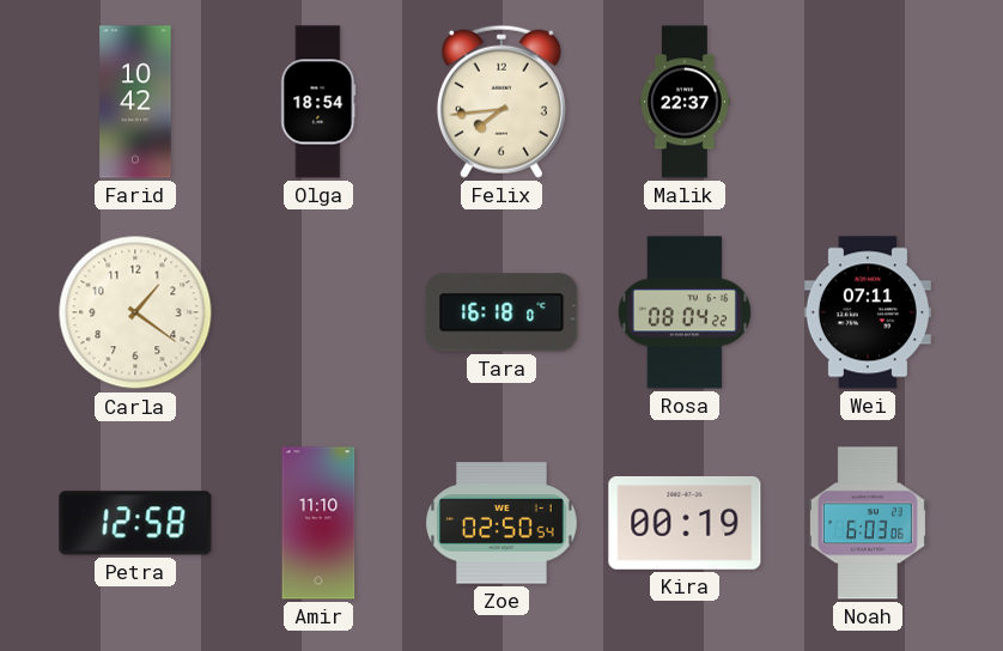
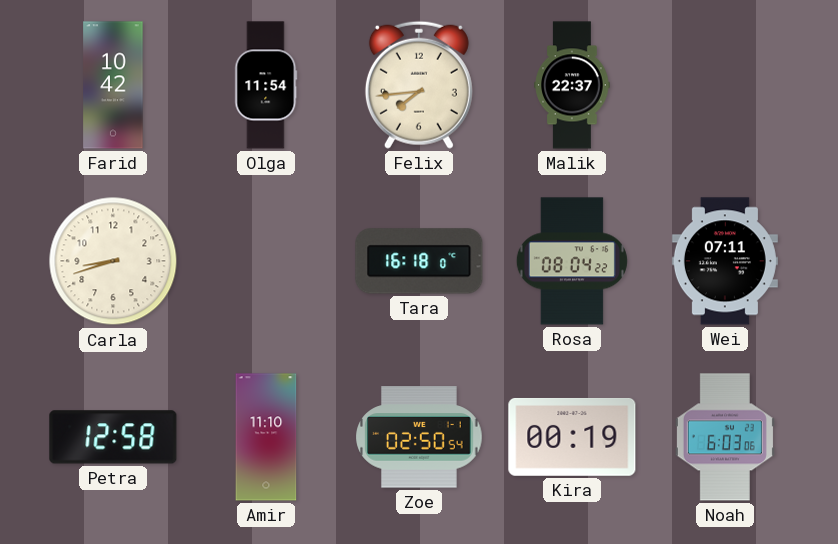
Olga: 18:54 -> 11:54
Carla: 1:21 -> 8:42
